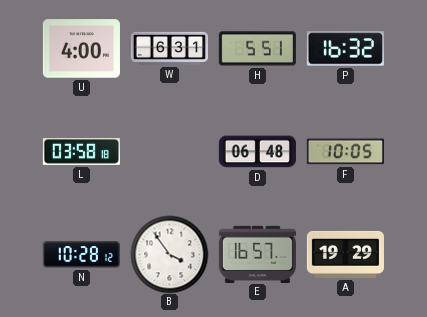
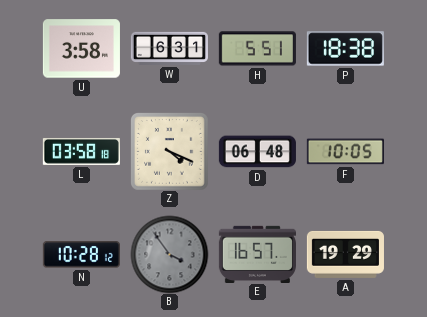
U: 4:00 -> 3:58
P: 16:32 -> 18:38
Z: none -> 4:19
B dial: white -> grey
